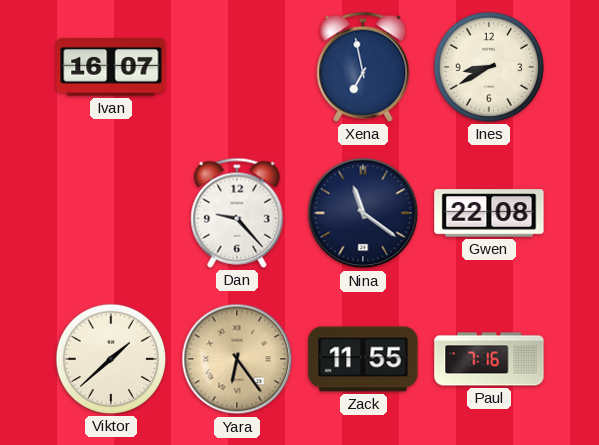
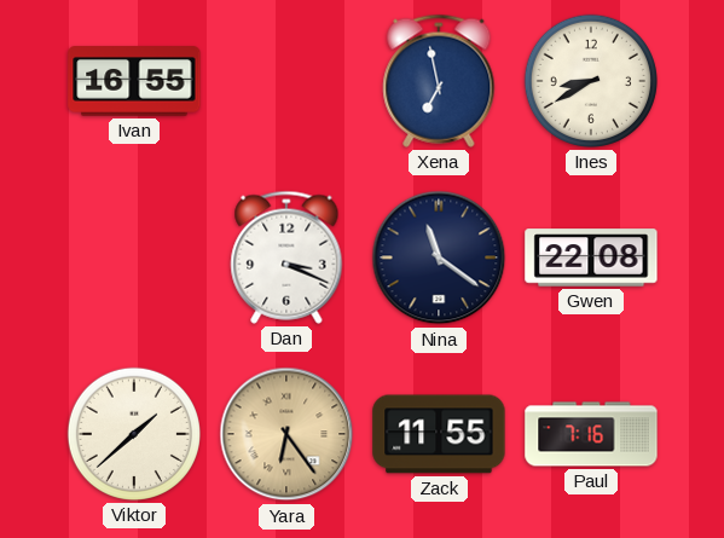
Ivan: 16:07 -> 16:55
Dan: 9:23 -> 3:19
